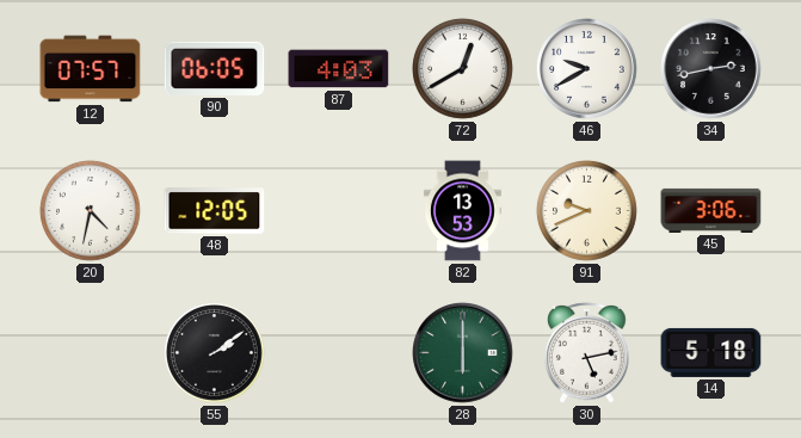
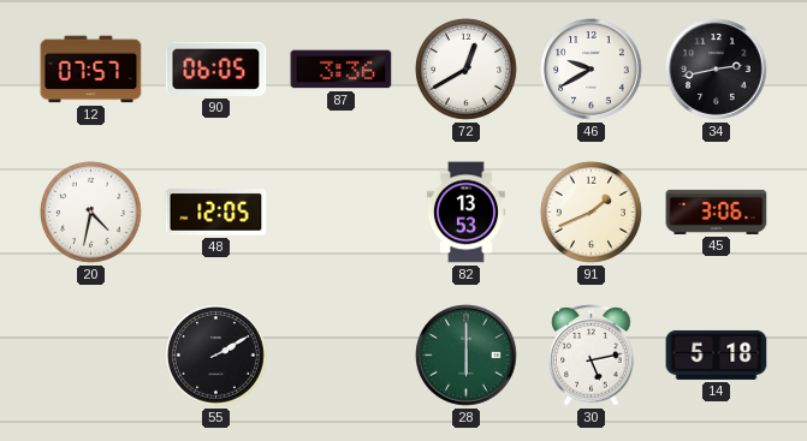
87: 4:03 -> 3:36
91: 9:41 -> 1:41
55: 2:09 -> 2:10
